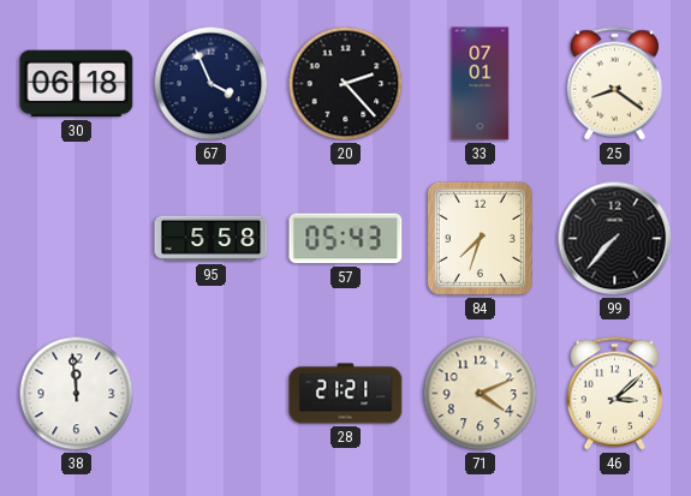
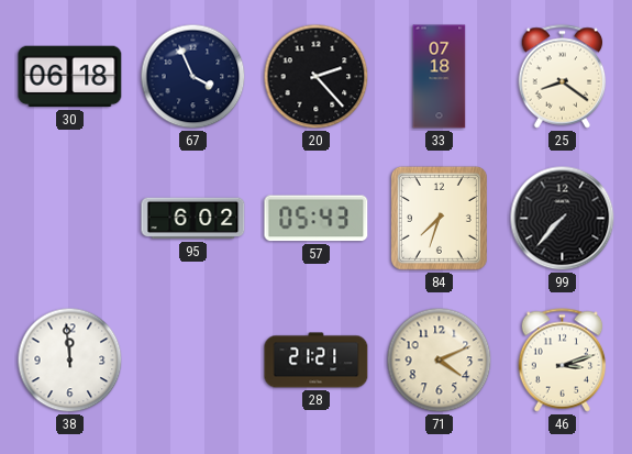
33: 07:01 -> 07:18
95: 5:58 -> 6:02
46: 3:08 -> 3:12
